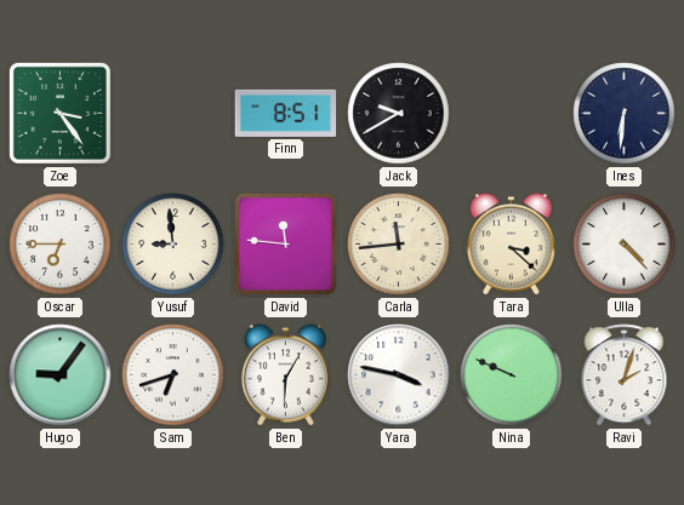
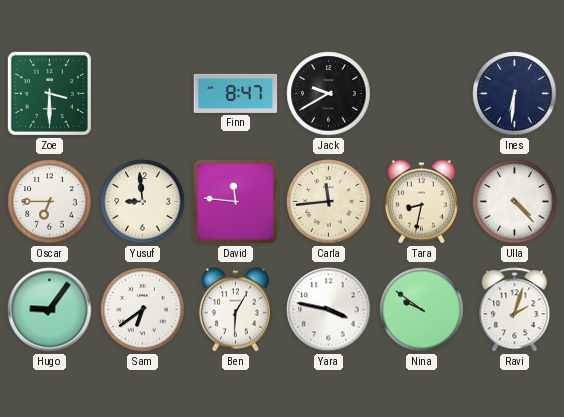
Zoe: 3:24 -> 3:30
Finn: 8:51 -> 8:47
Tara: 3:22 -> 8:32
Sam: 6:42 -> 6:39
Nina: 9:49 -> 9:51
